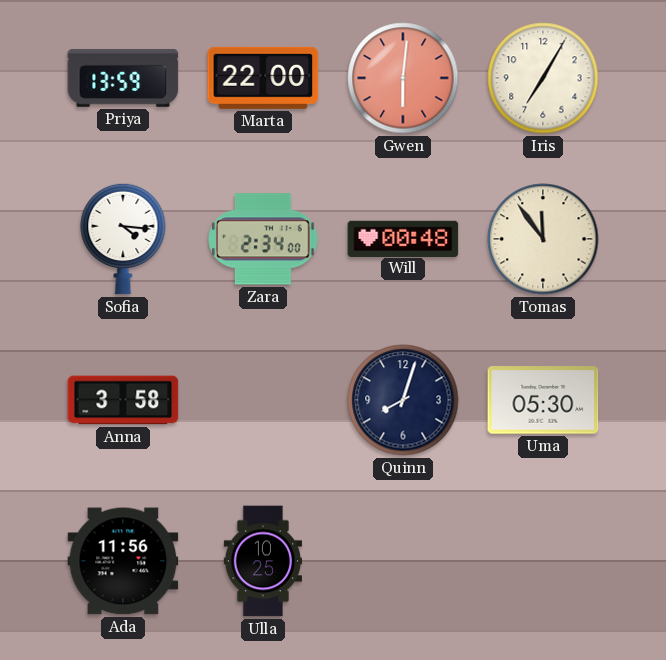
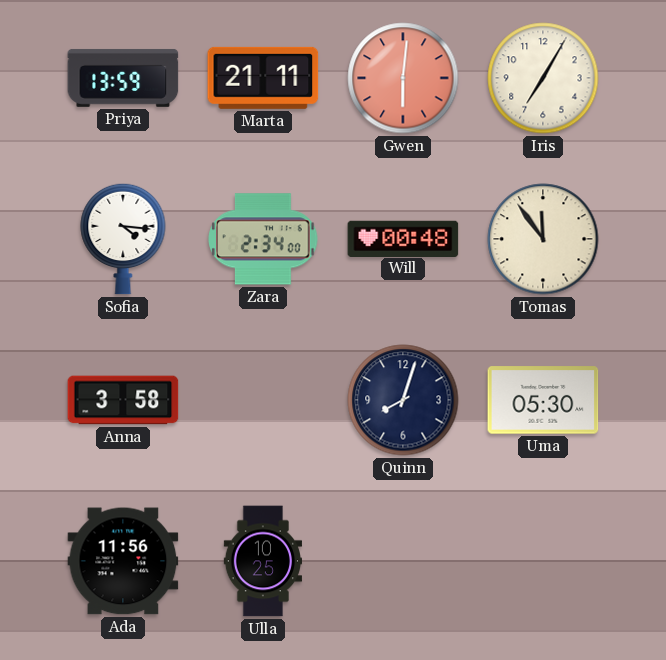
Marta: 22:00 -> 21:11
